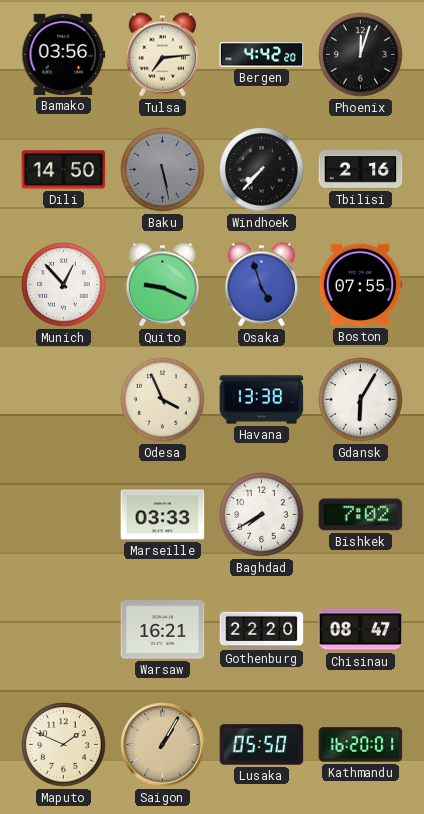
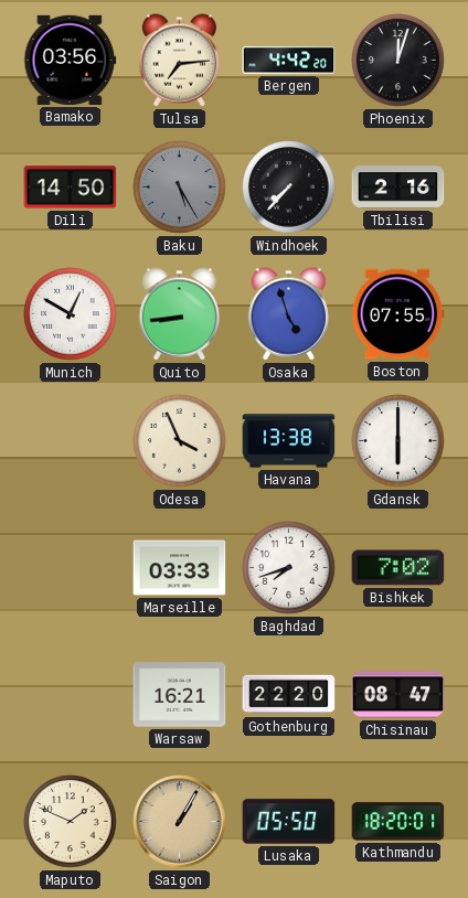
Baku: 5:28 -> 5:25
Munich: 12:53 -> 12:50
Quito: 9:19 -> 8:44
Gdansk: 6:05 -> 6:00
Baghdad: 7:40 -> 7:42
Kathmandu: 16:20 -> 18:20
